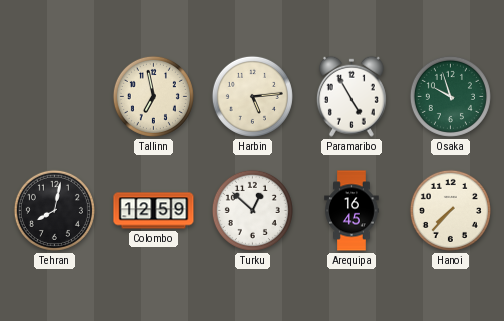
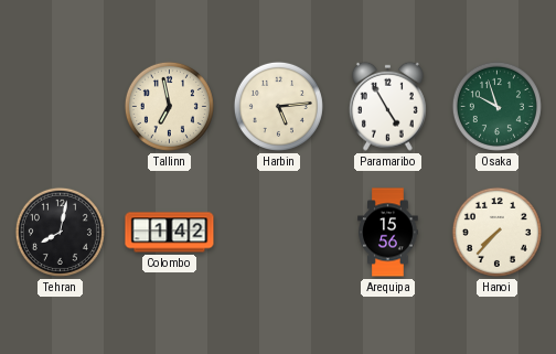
Colombo: 12:59 -> 1:42
Turku: 12:52 -> none
Arequipa: 16:45 -> 15:56
